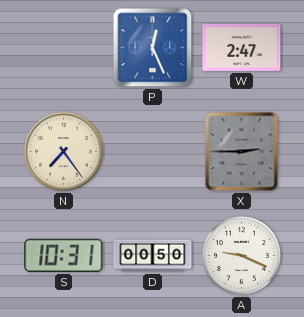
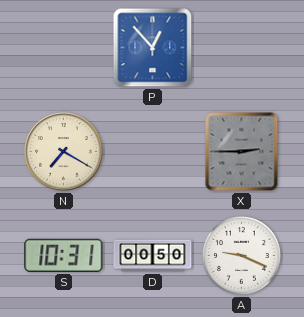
P: 12:26 -> 12:53
W: 2:47 -> none
N: 7:24 -> 7:20
